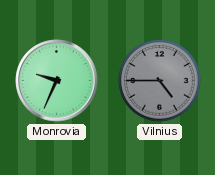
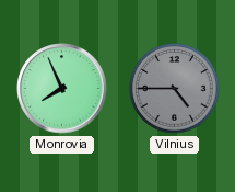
Monrovia: 9:34 -> 7:56
